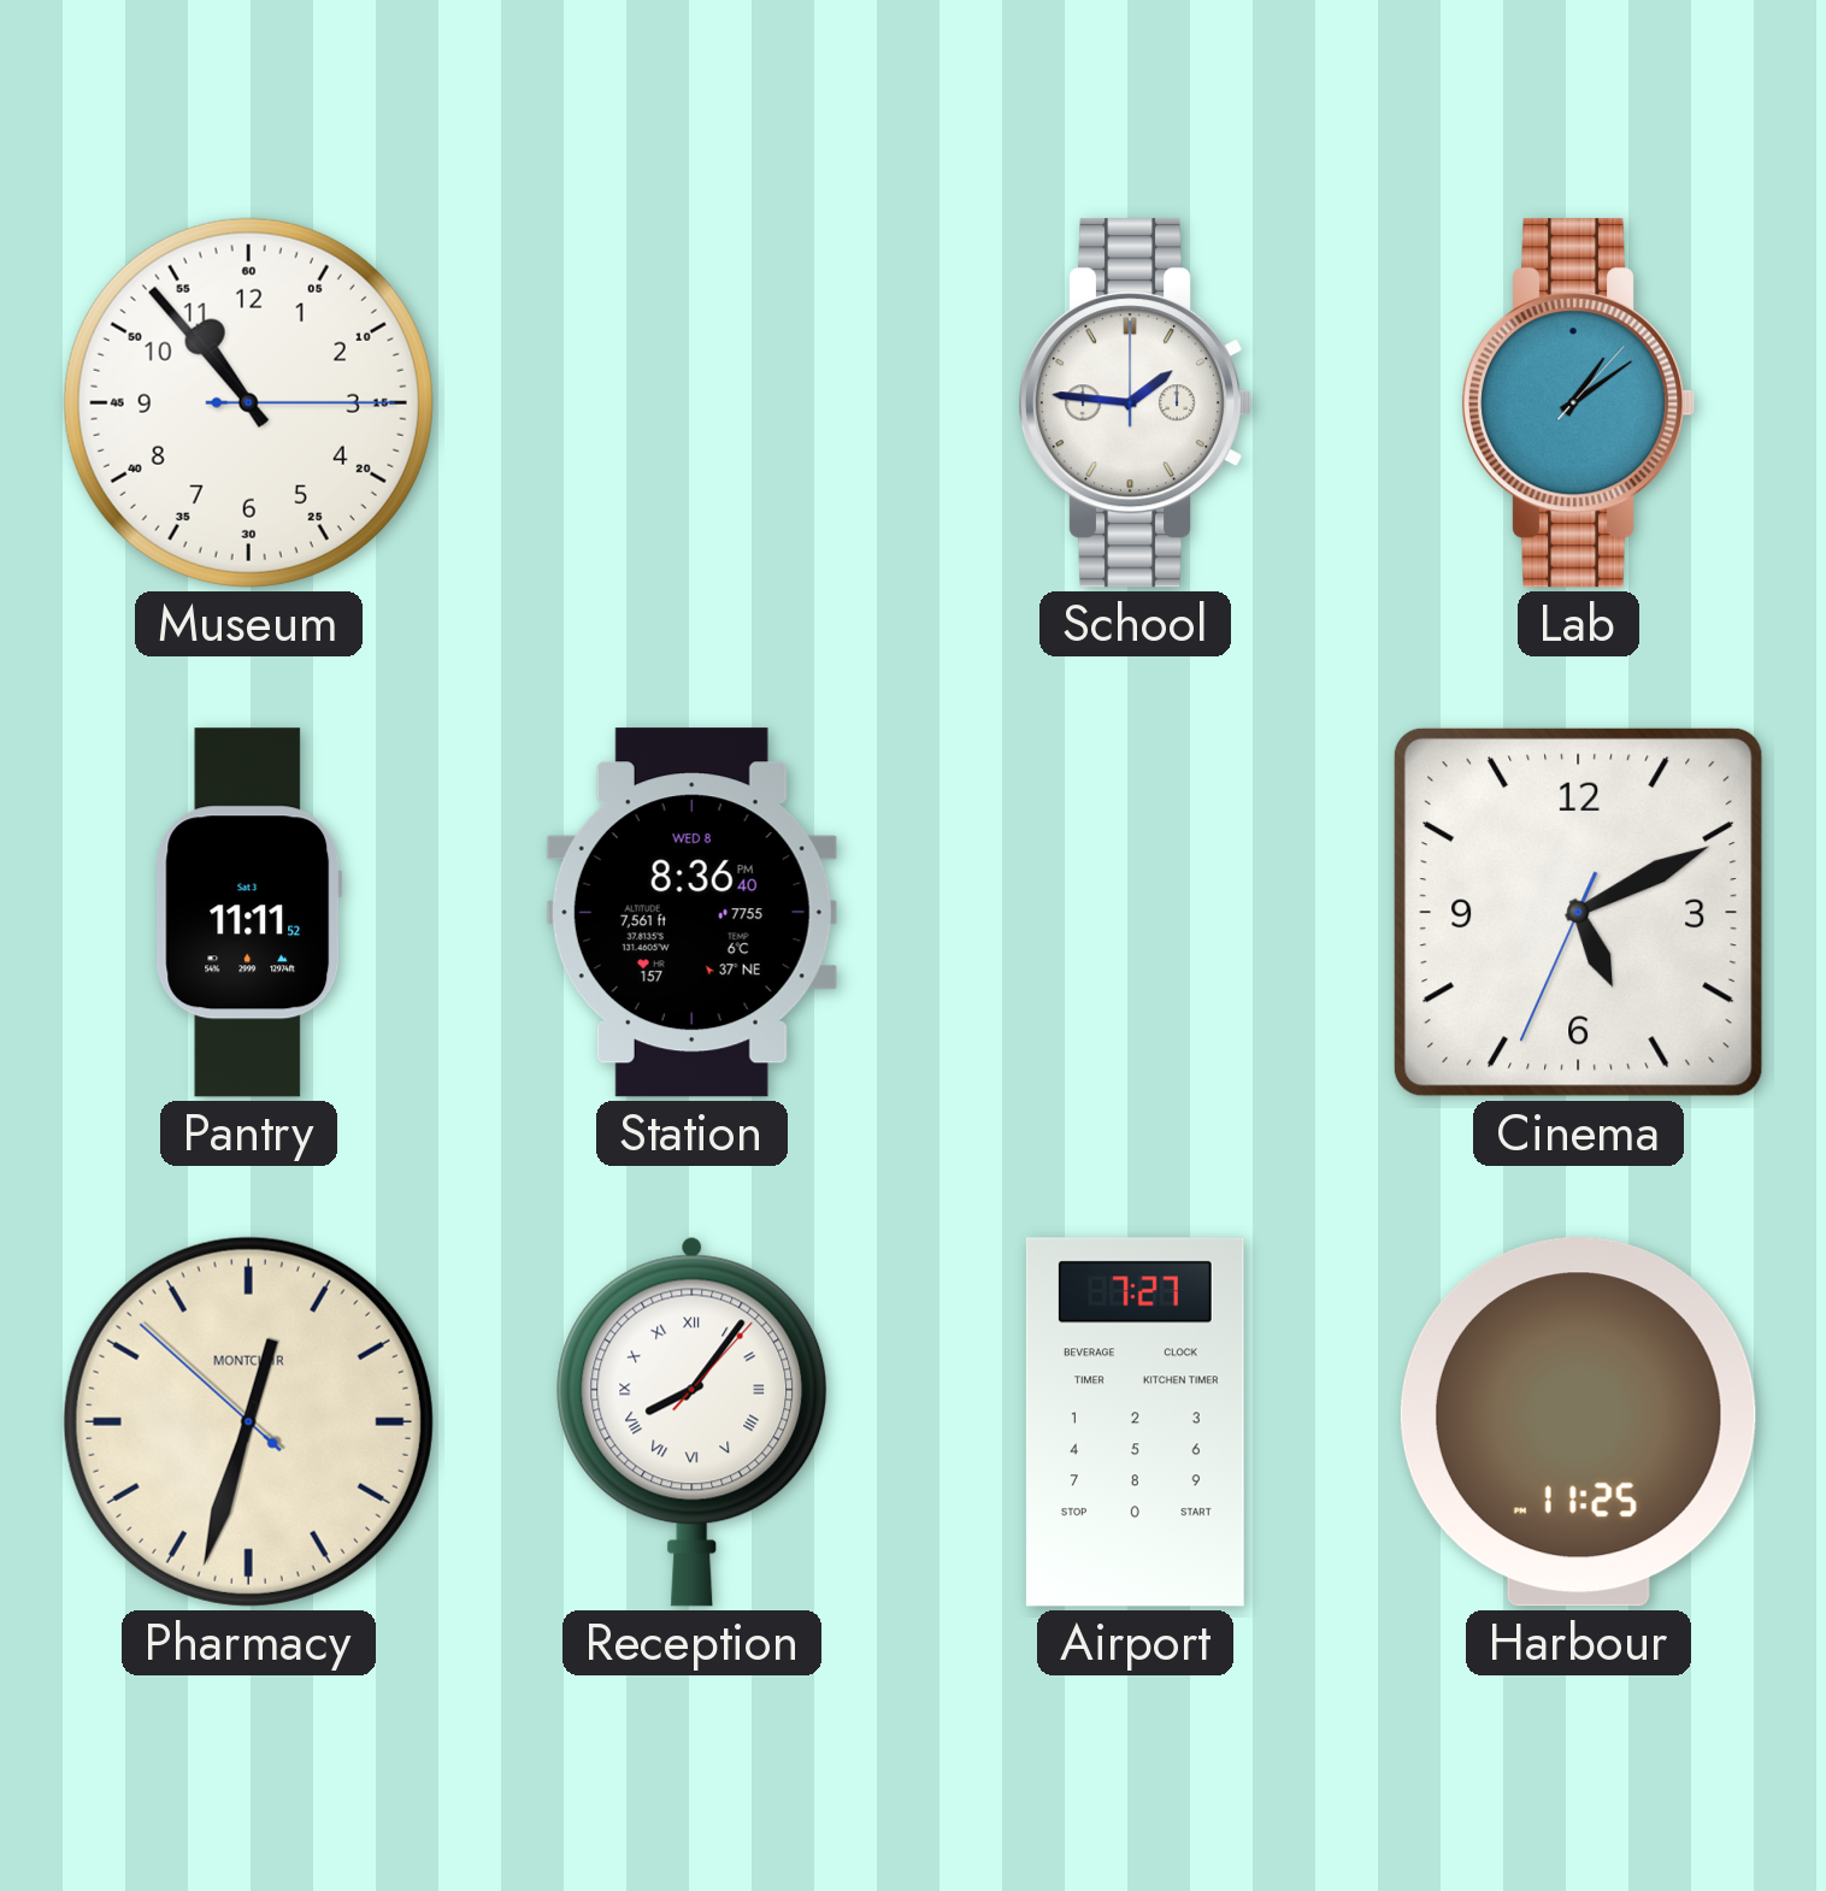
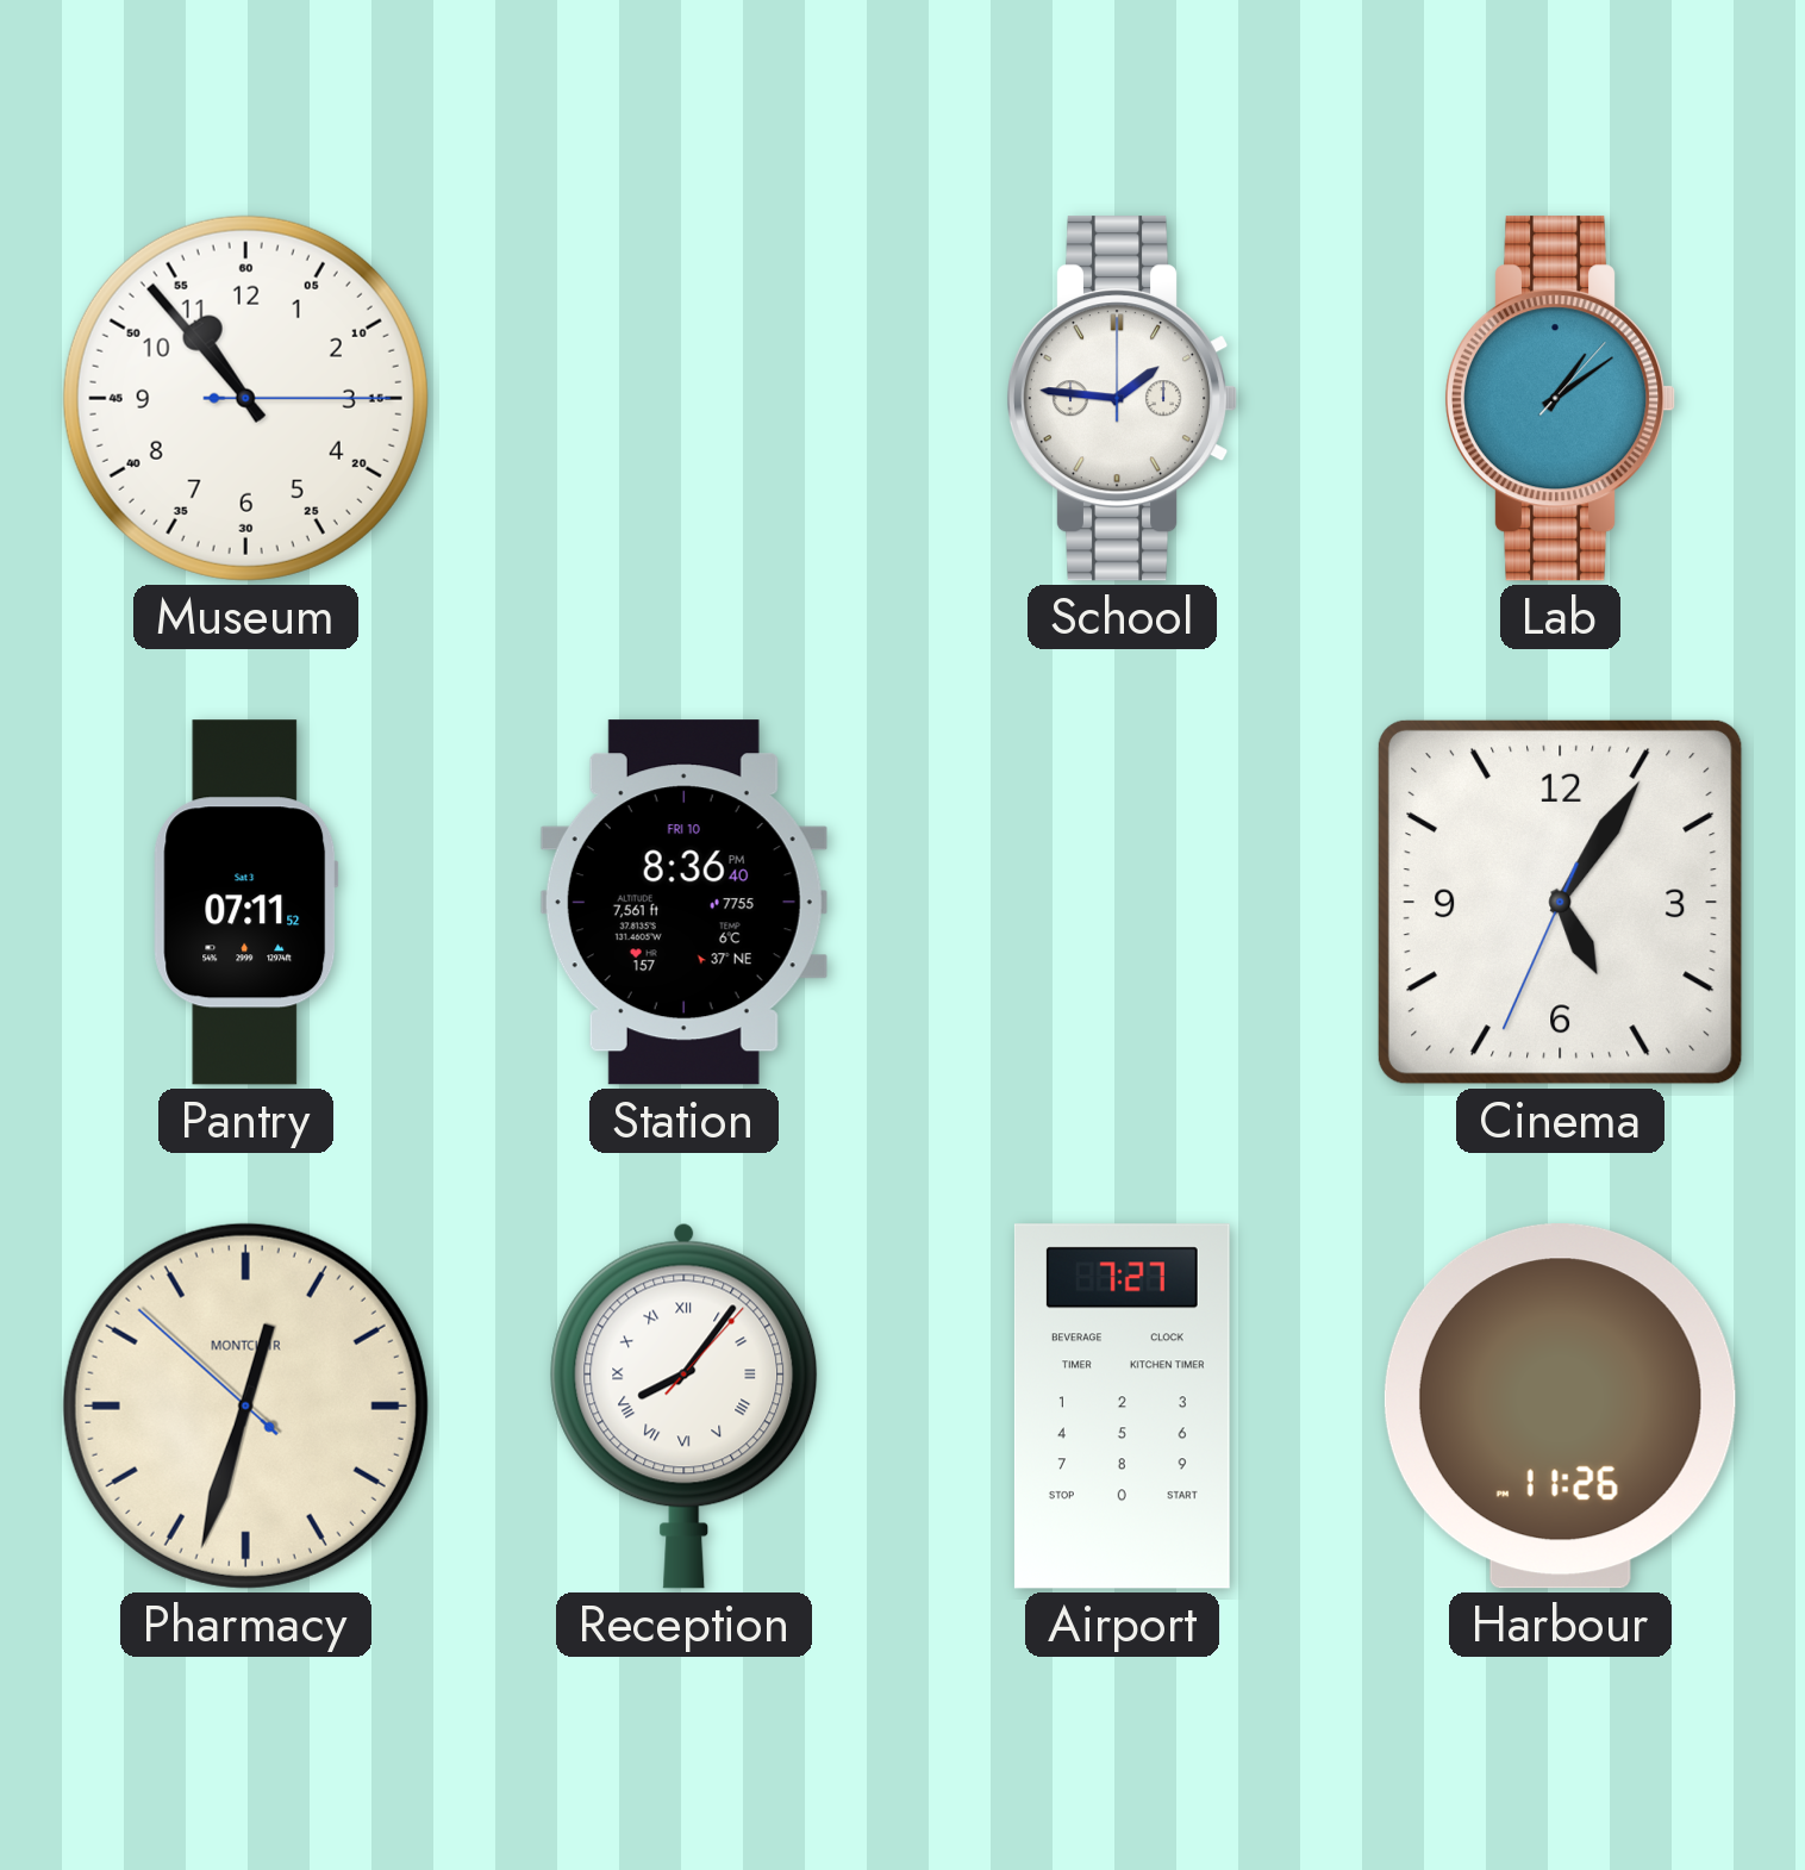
Pantry: 11:11 -> 07:11
Station date: WED 8 -> FRI 10
Cinema: 5:10 -> 5:05
Harbour: 11:25 -> 11:26
